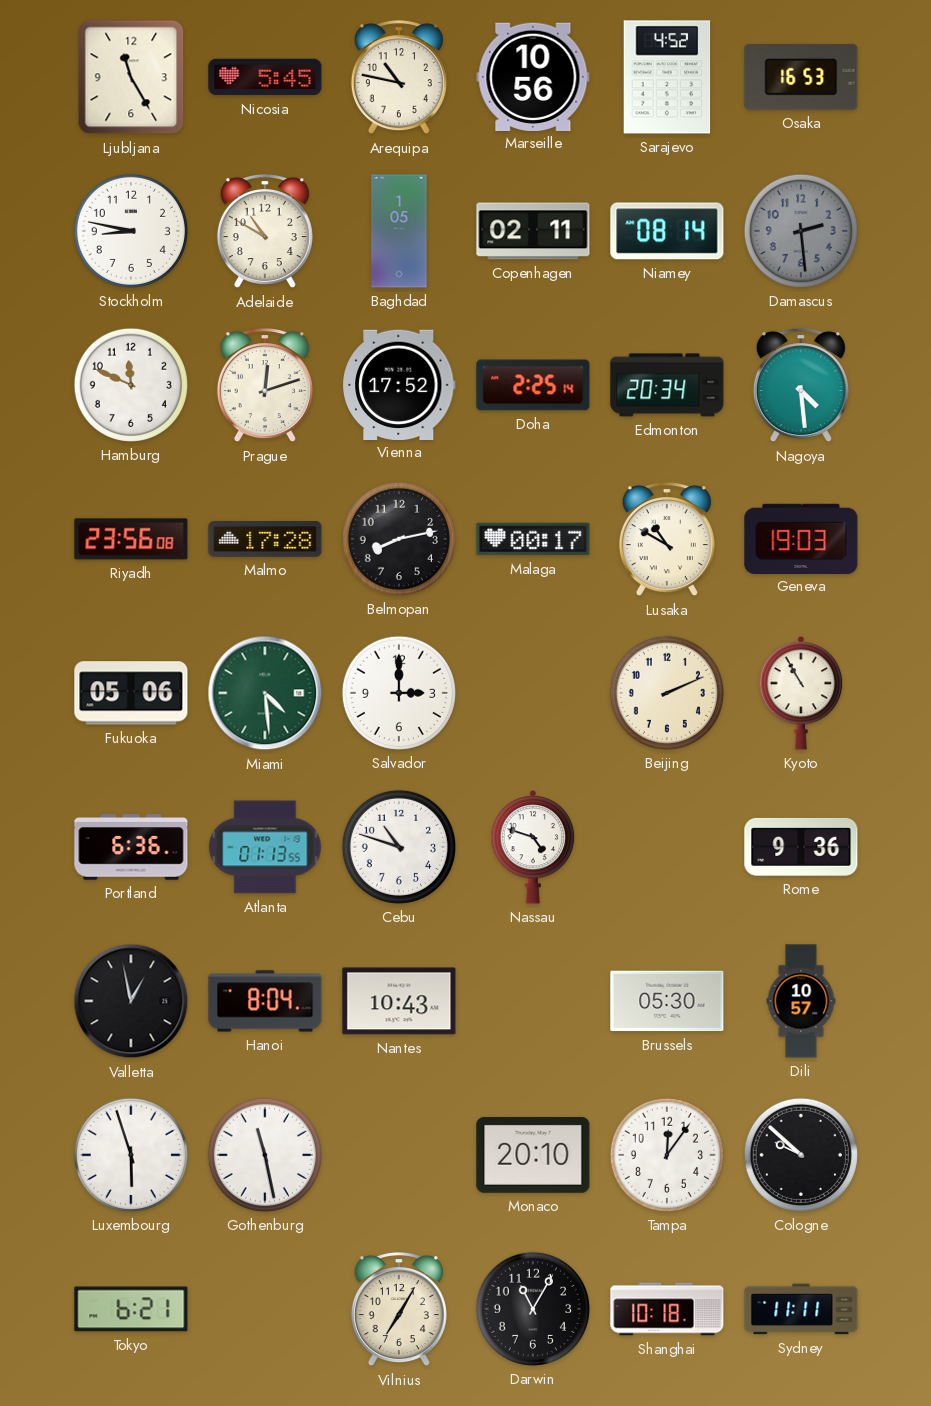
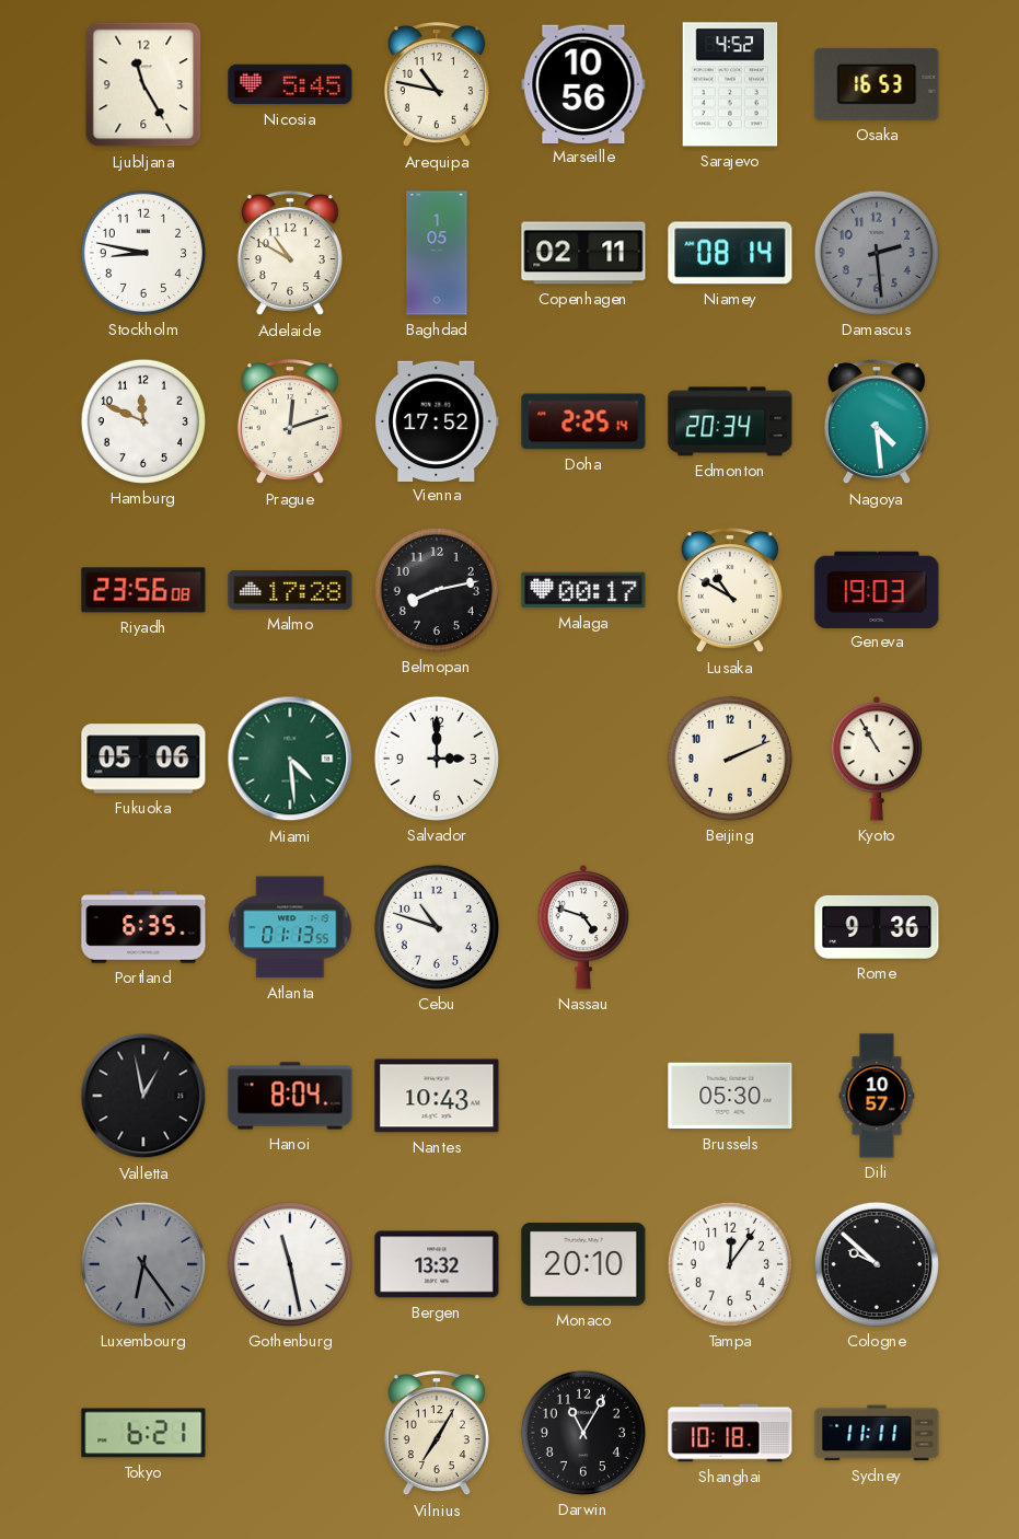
Portland: 6:36 -> 6:35
Luxembourg: 5:57 -> 6:24
Luxembourg dial: white -> grey
Bergen: none -> 13:32
